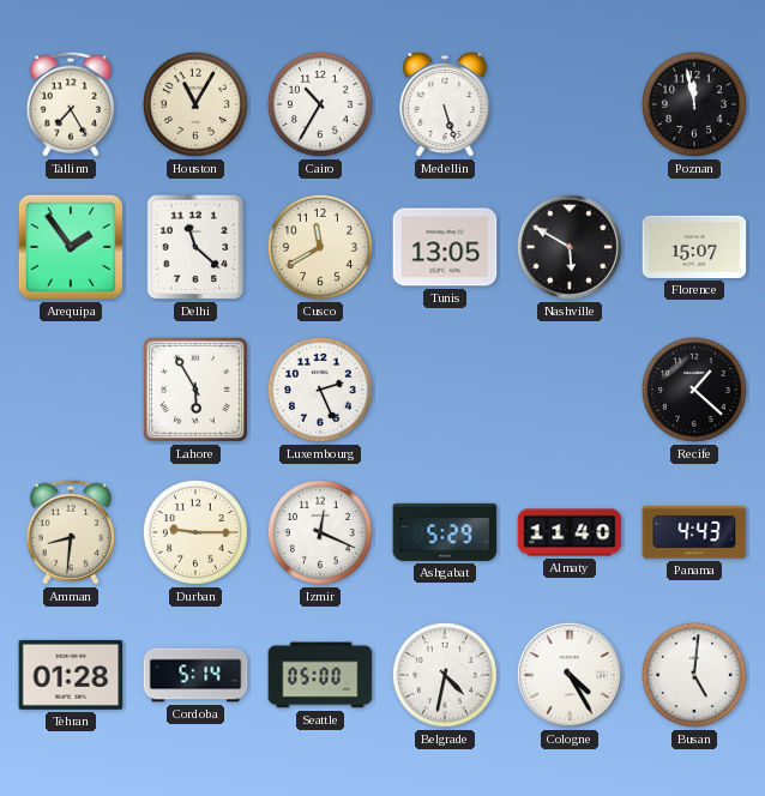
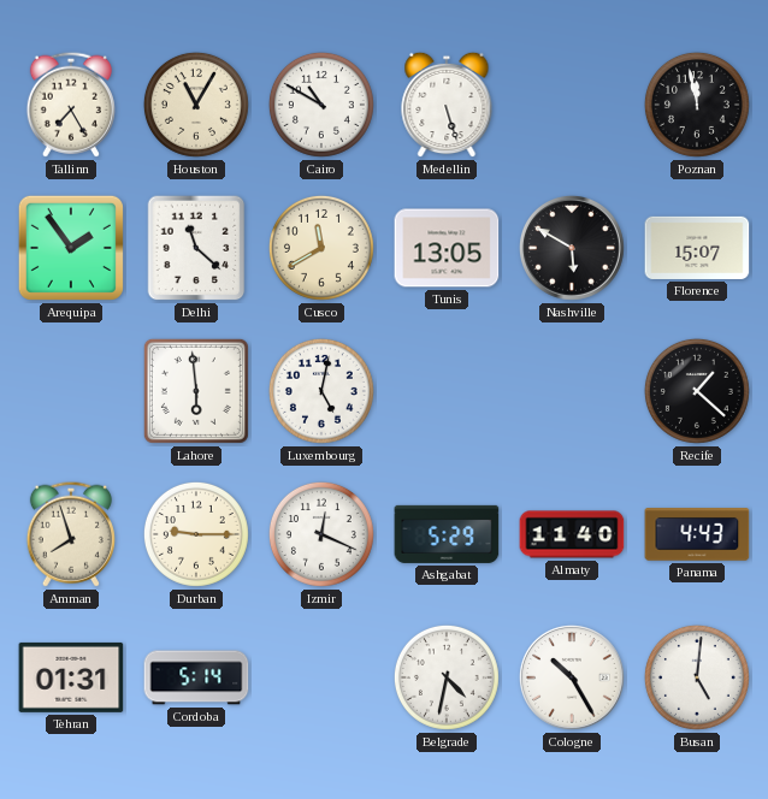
Cairo: 10:35 -> 10:50
Lahore: 5:55 -> 5:59
Luxembourg: 2:26 -> 5:02
Amman: 8:31 -> 7:57
Tehran: 01:28 -> 01:31
Seattle: 05:00 -> none
Cologne: 4:25 -> 10:25
